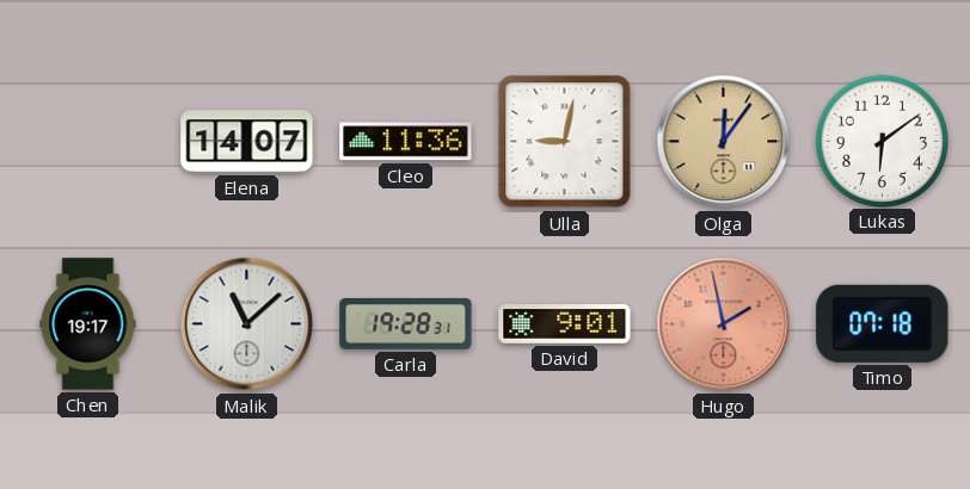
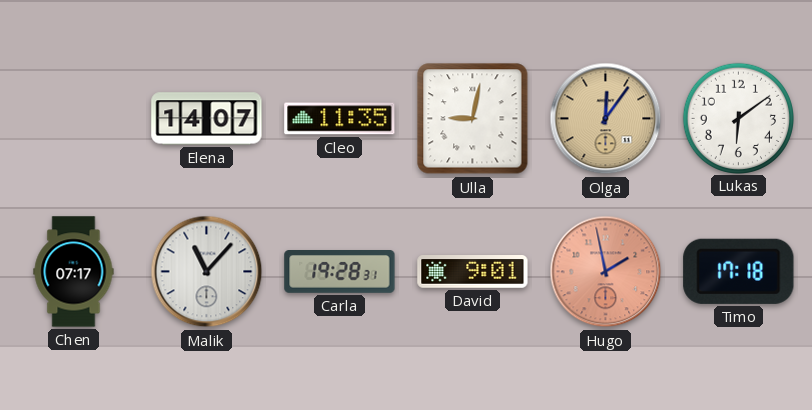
Cleo: 11:36 -> 11:35
Chen: 19:17 -> 07:17
Malik: 11:08 -> 11:07
Timo: 07:18 -> 17:18
